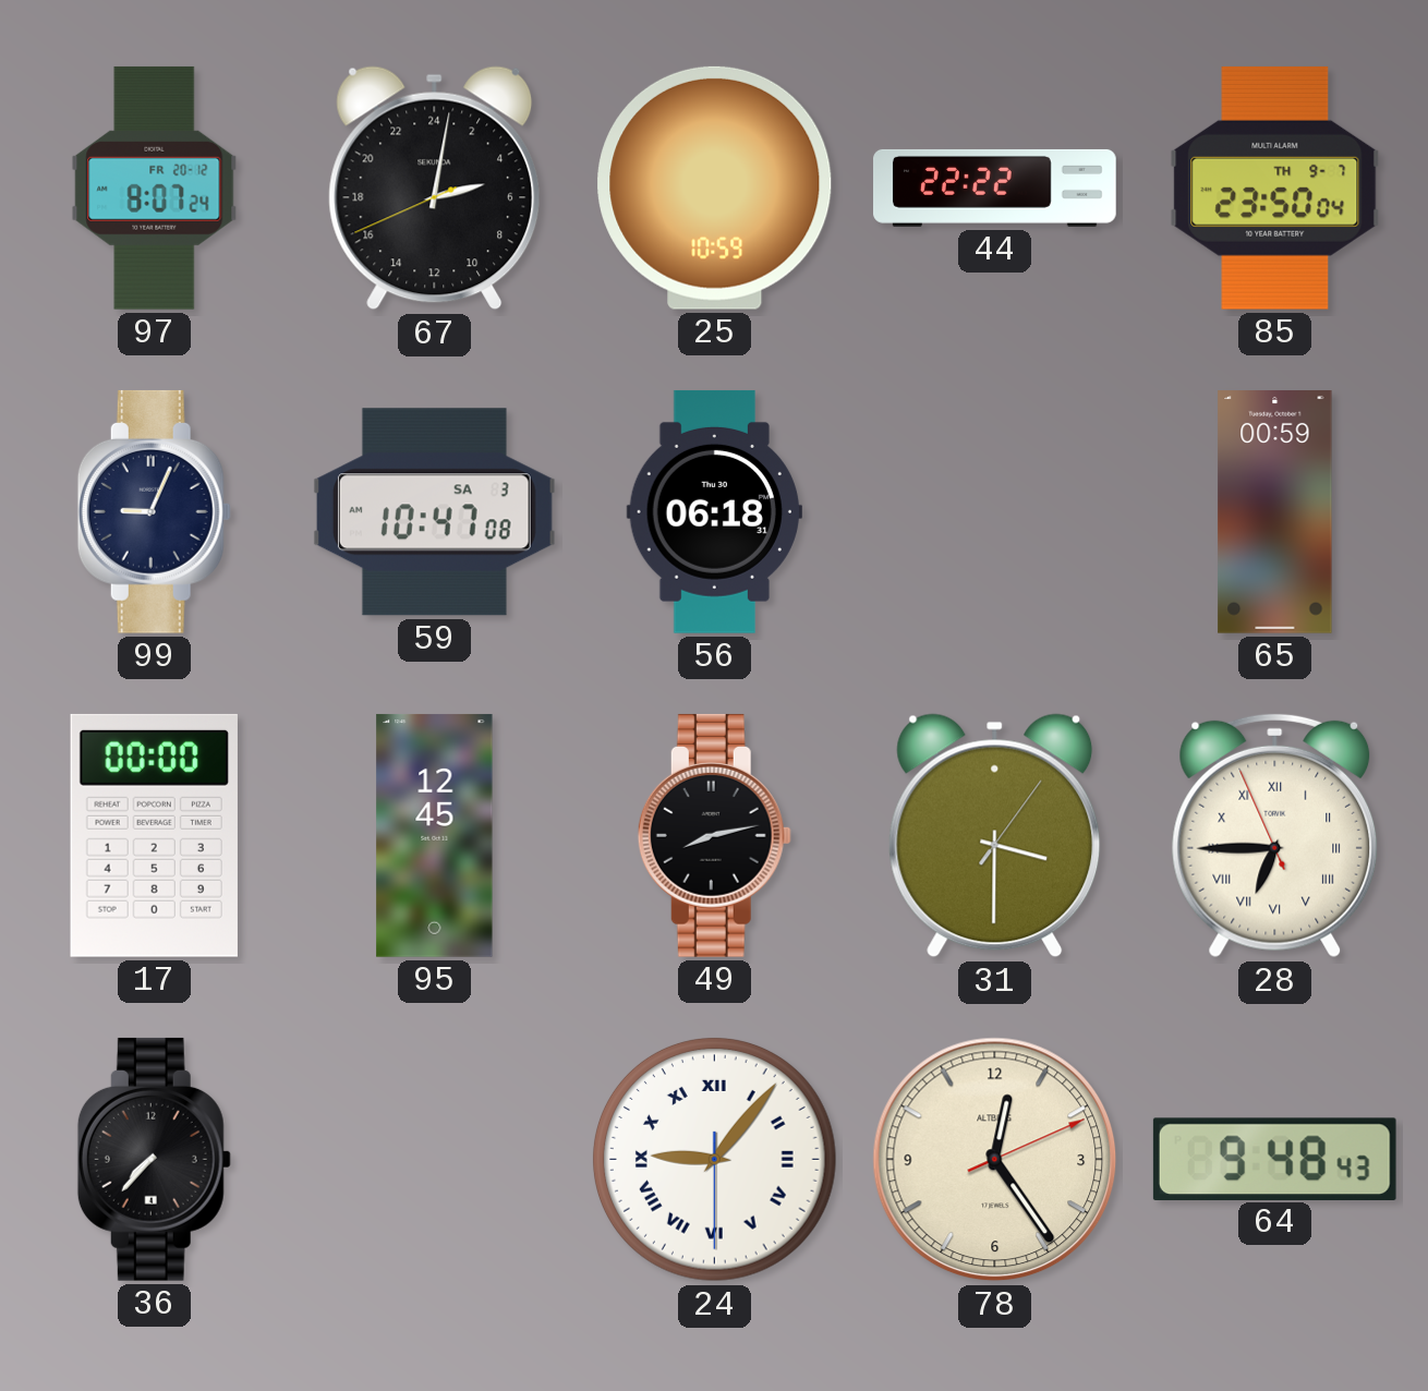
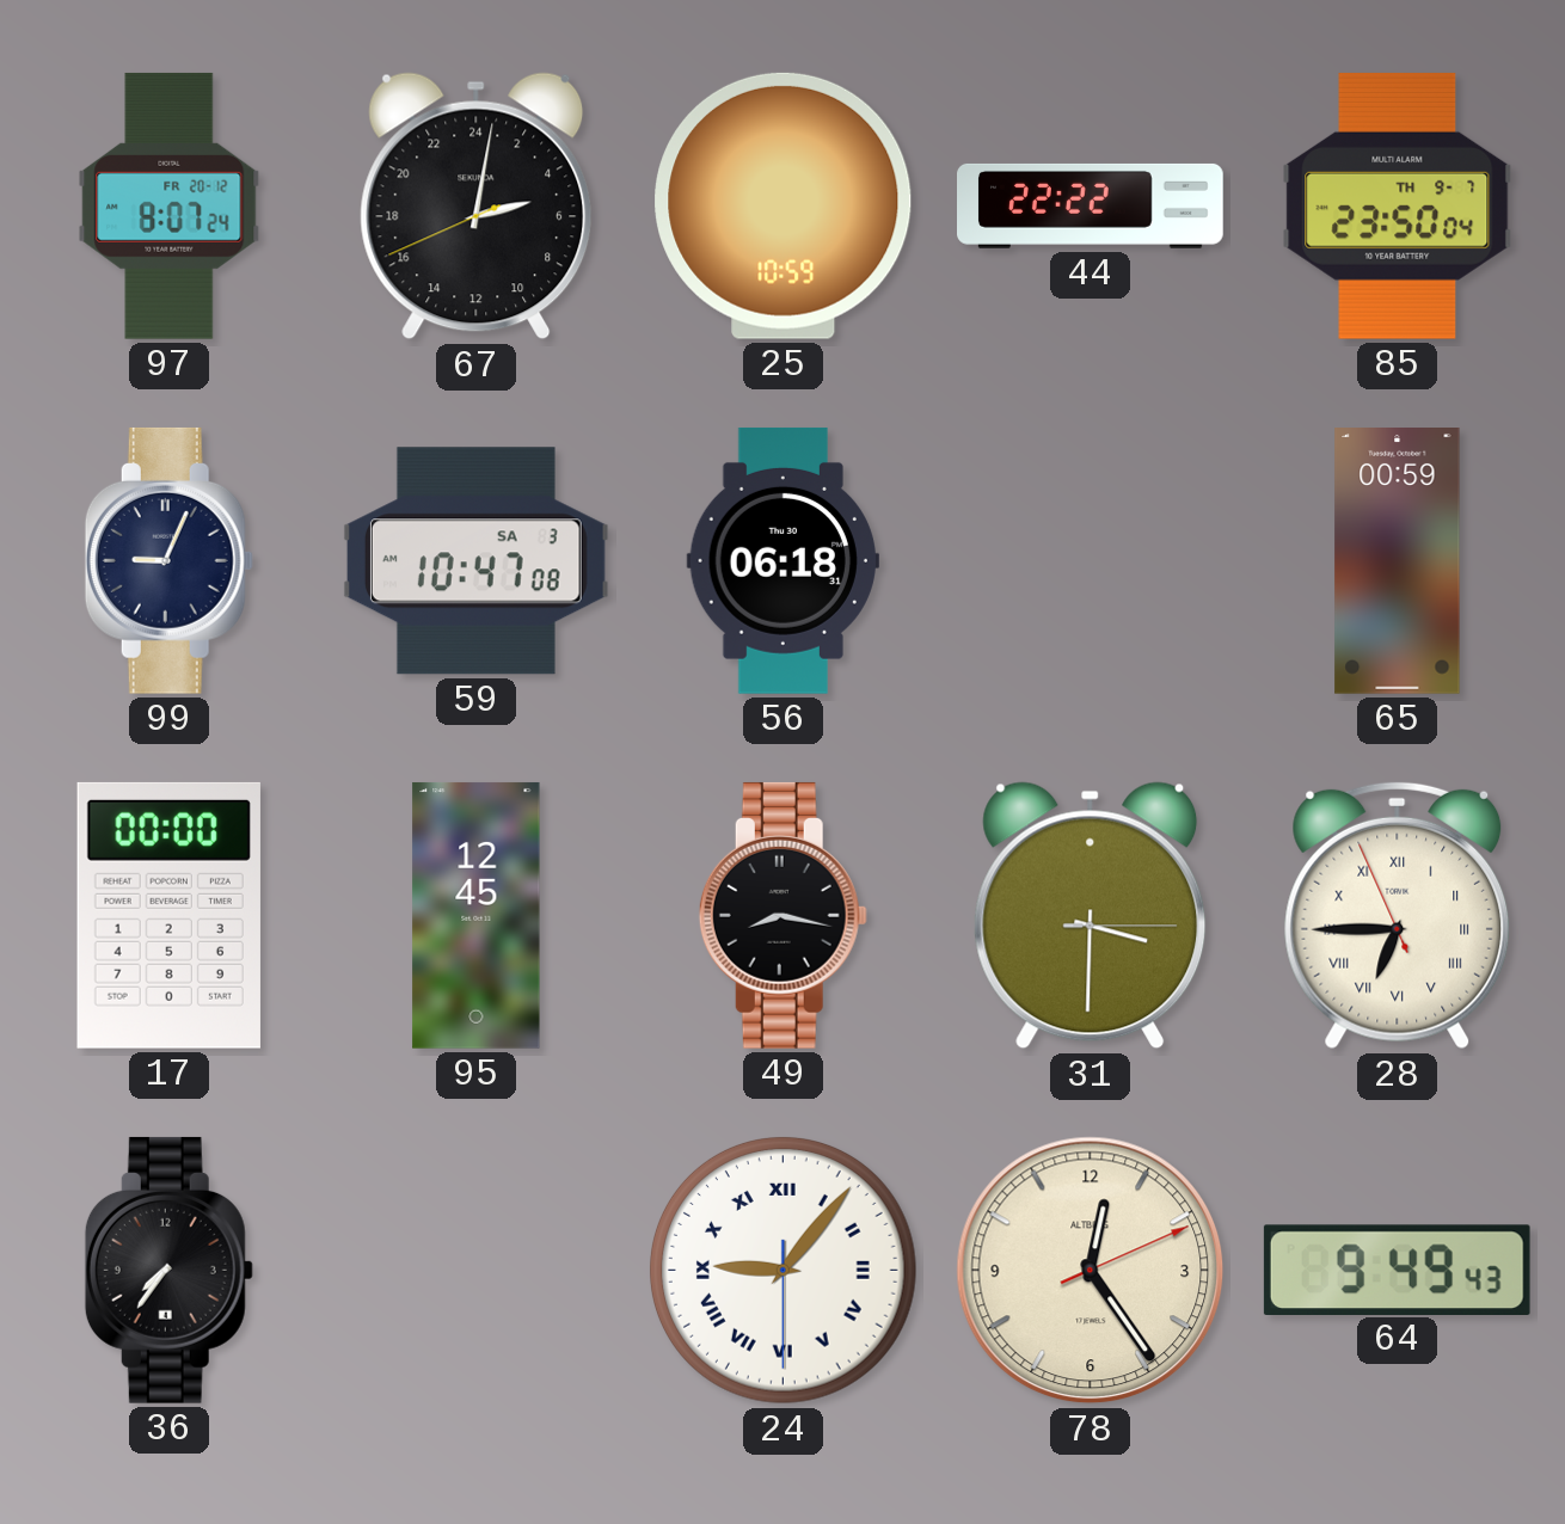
49: 8:13 -> 8:17
31: 3:30:06 -> 3:30:15
36: 7:37 -> 7:36
64: 9:48 -> 9:49
